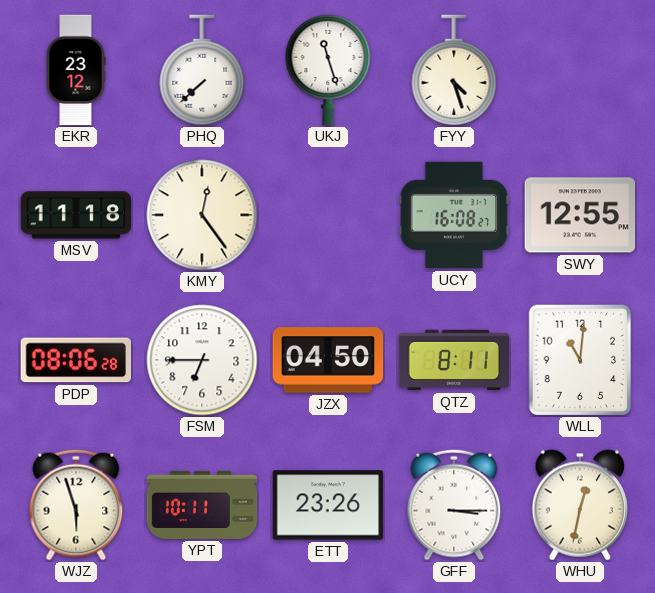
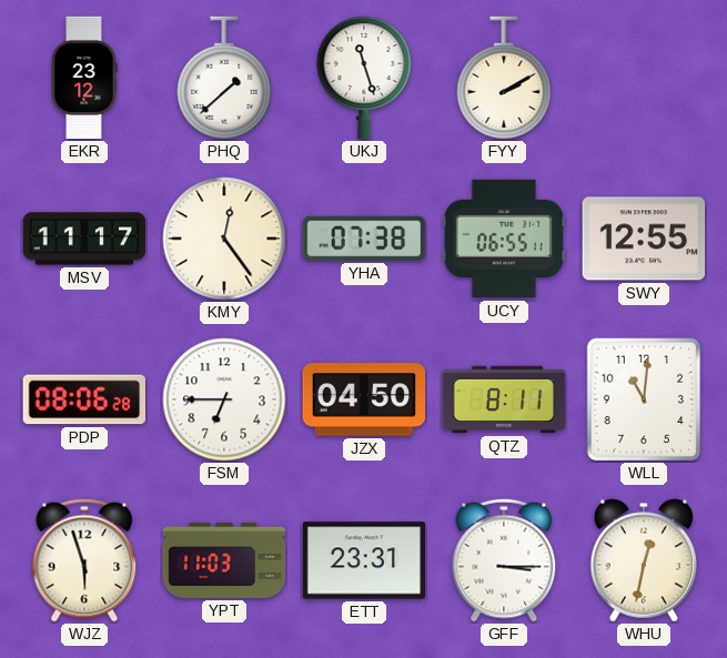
PHQ: 7:38 -> 1:38
FYY: 4:27 -> 2:10
MSV: 11:18 -> 11:17
YHA: none -> 07:38
UCY: 16:08 -> 06:55
YPT: 10:11 -> 11:03
ETT: 23:26 -> 23:31
